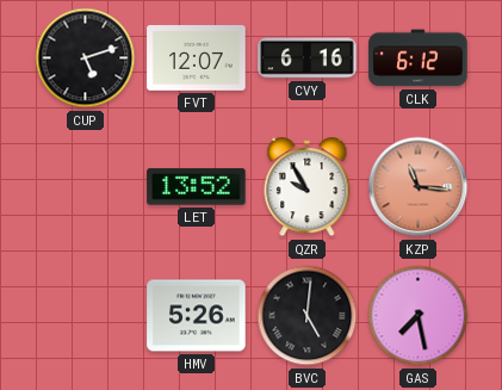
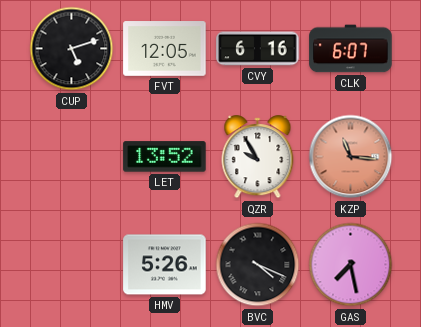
FVT: 12:07 -> 12:05
CLK: 6:12 -> 6:07
BVC: 5:01 -> 4:19
